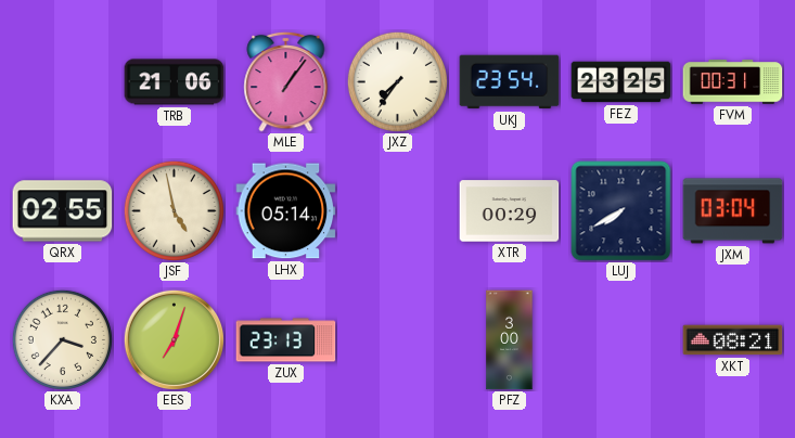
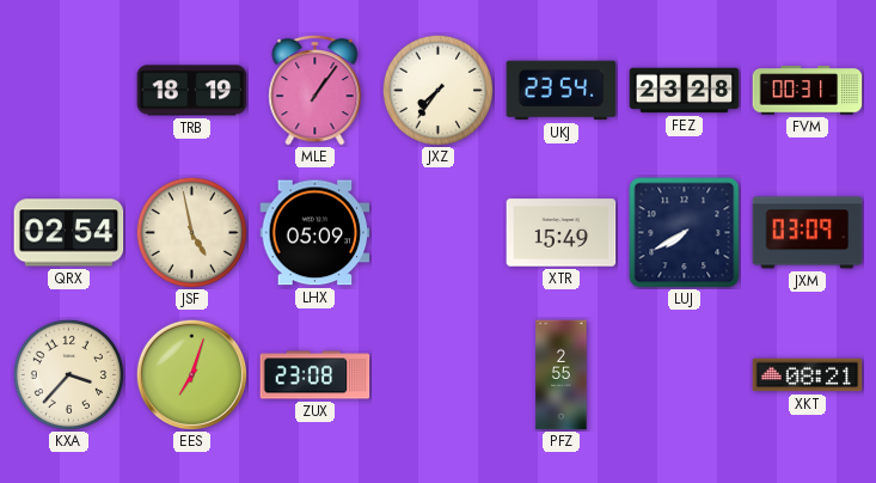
TRB: 21:06 -> 18:19
FEZ: 23:25 -> 23:28
QRX: 02:55 -> 02:54
LHX: 05:14 -> 05:09
XTR: 00:29 -> 15:49
JXM: 03:04 -> 03:09
ZUX: 23:13 -> 23:08
PFZ: 3:00 -> 2:55
